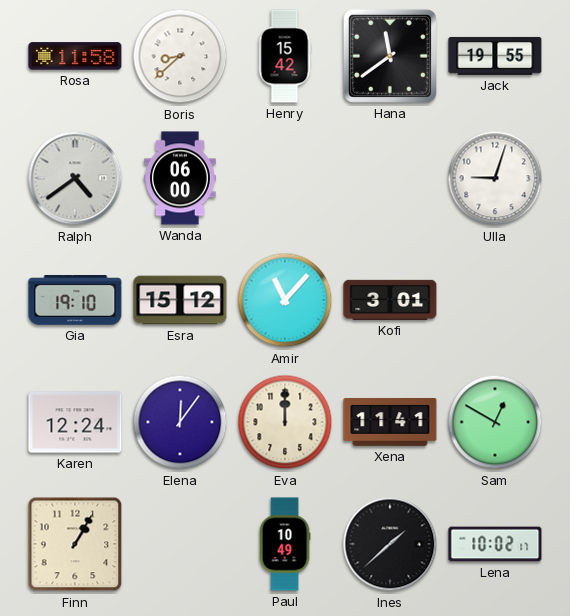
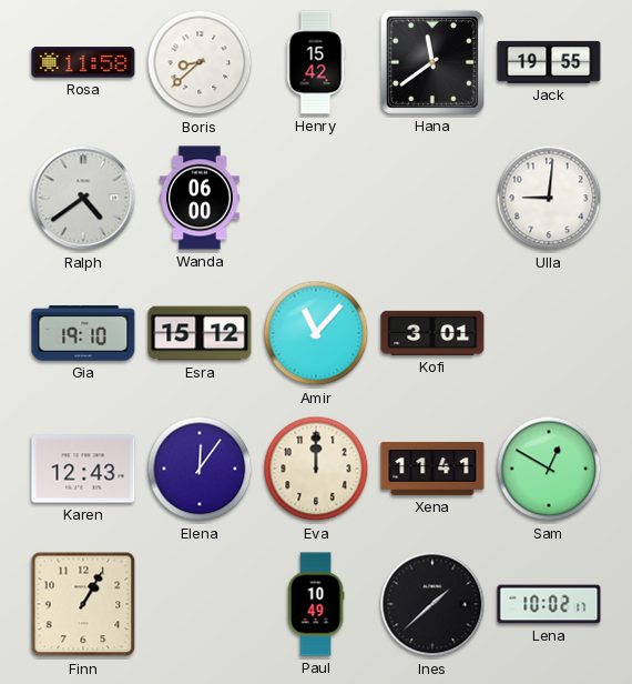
Ulla: 9:03 -> 9:01
Karen: 12:24 -> 12:43
